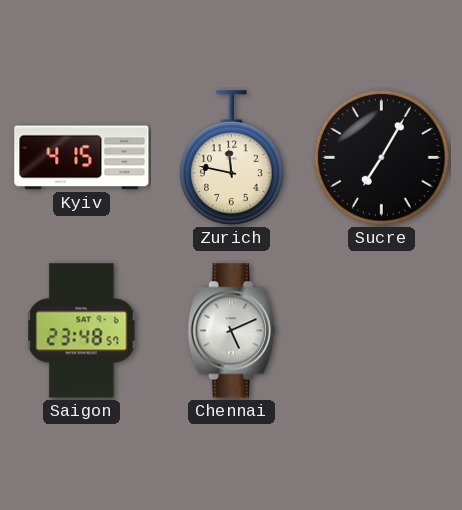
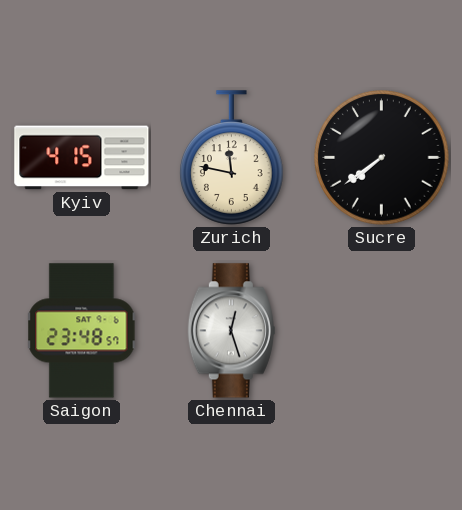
Sucre: 7:05 -> 7:39
Chennai: 5:11 -> 12:27
